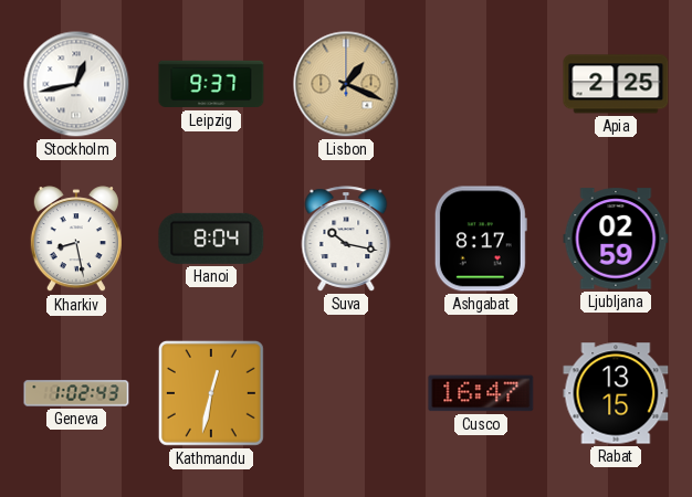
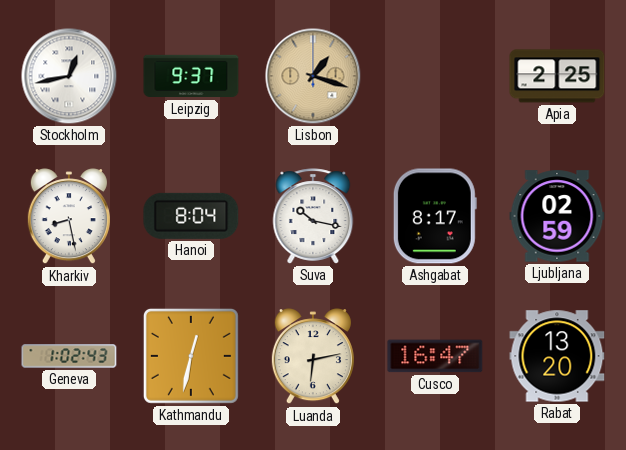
Lisbon: 1:19 -> 1:18
Luanda: none -> 6:13
Rabat: 13:15 -> 13:20
